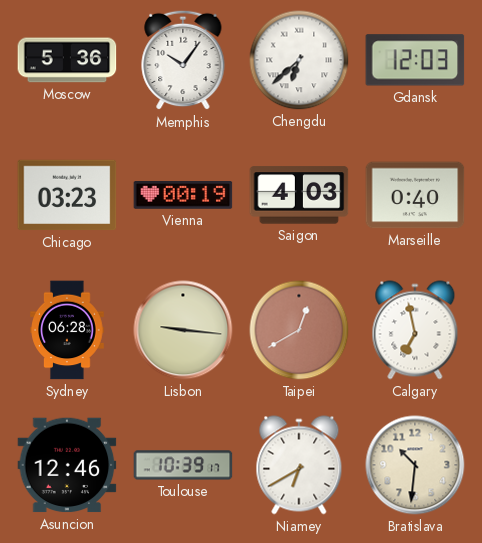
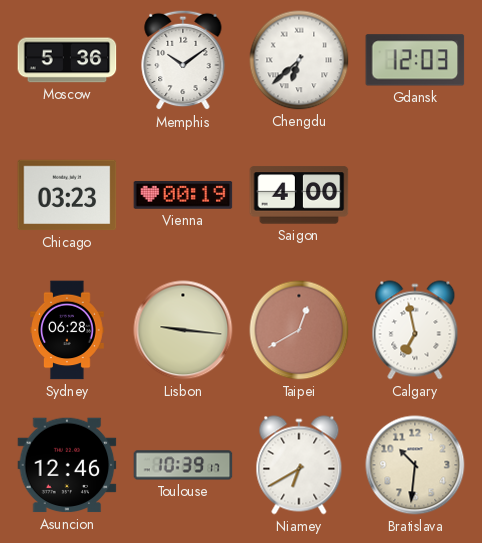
Memphis: 10:06 -> 10:09
Saigon: 4:03 -> 4:00
Marseille: 0:40 -> none
